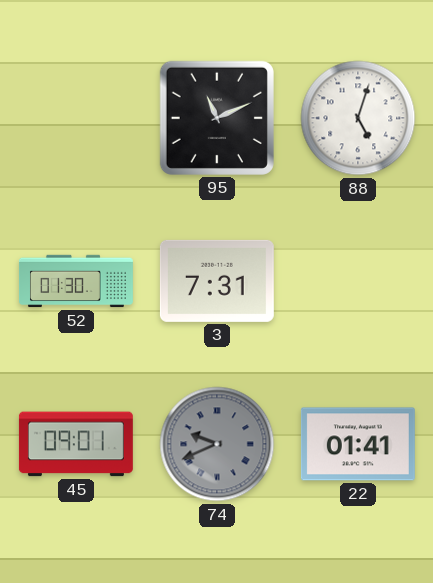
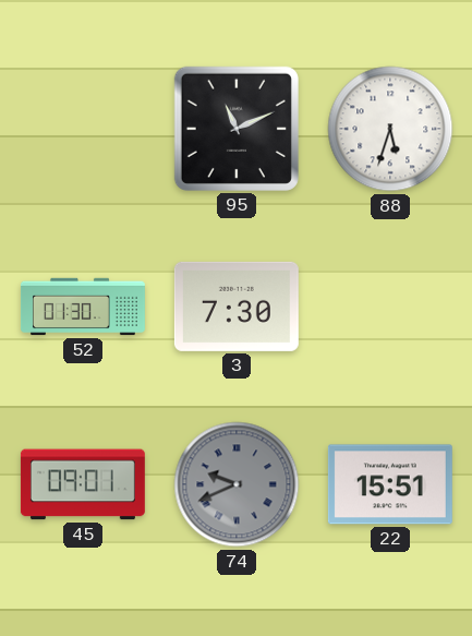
88: 5:03 -> 5:33
3: 7:31 -> 7:30
22: 01:41 -> 15:51
